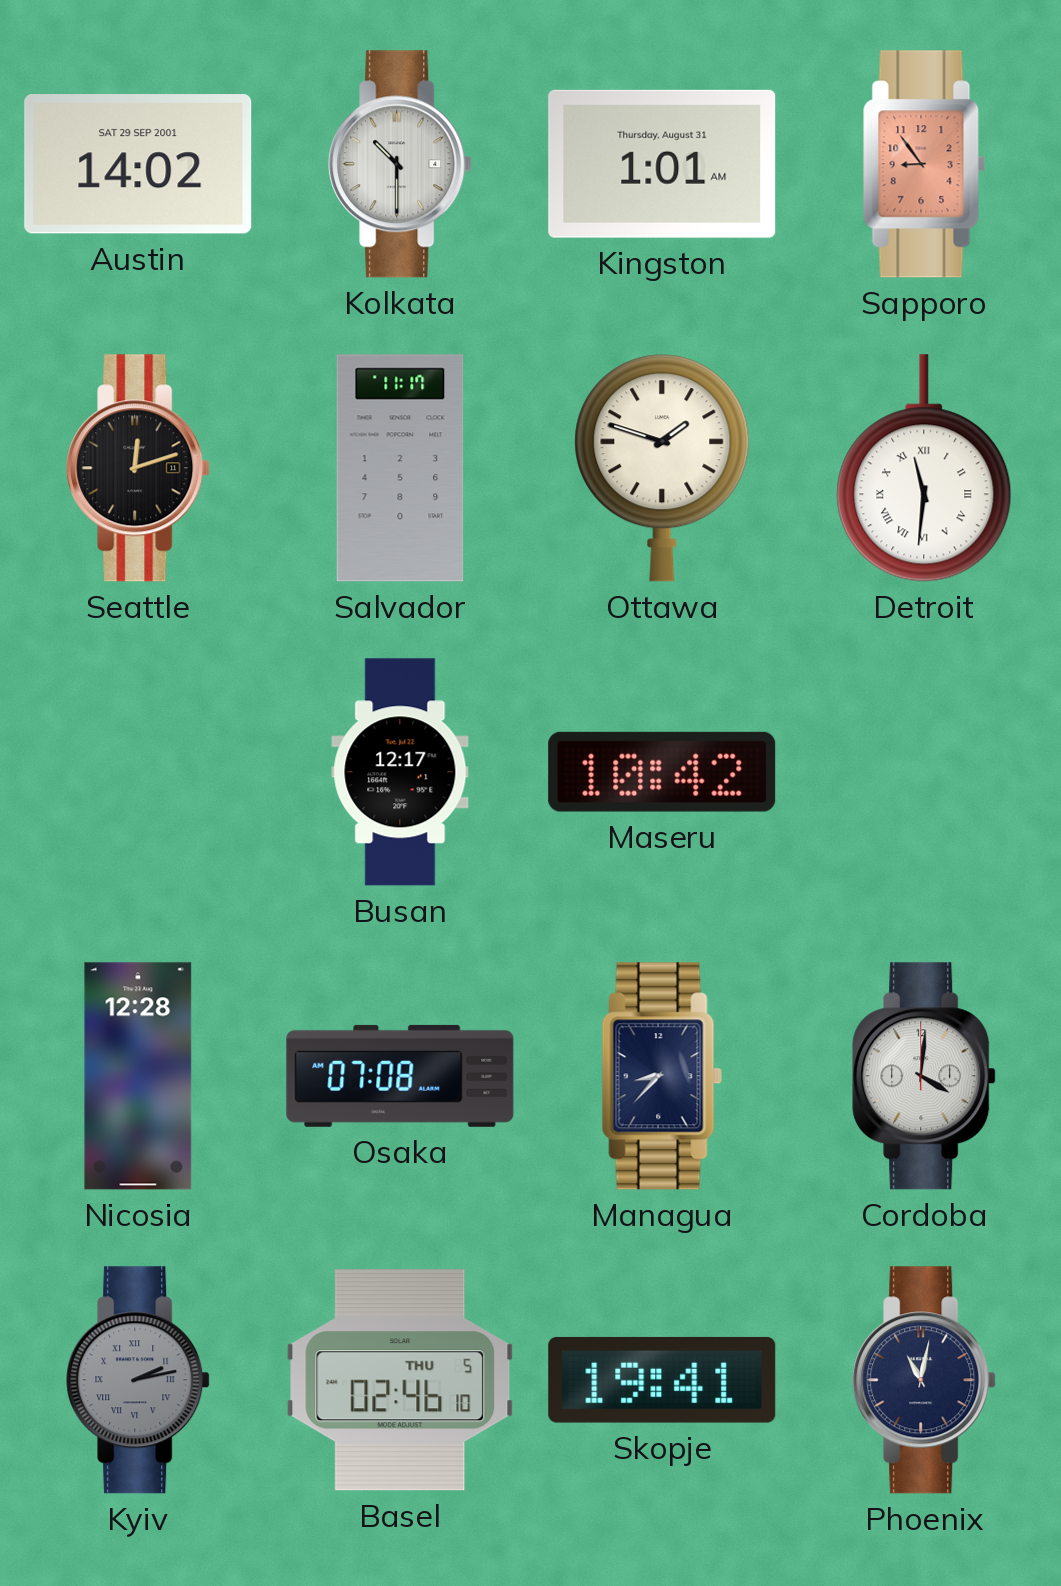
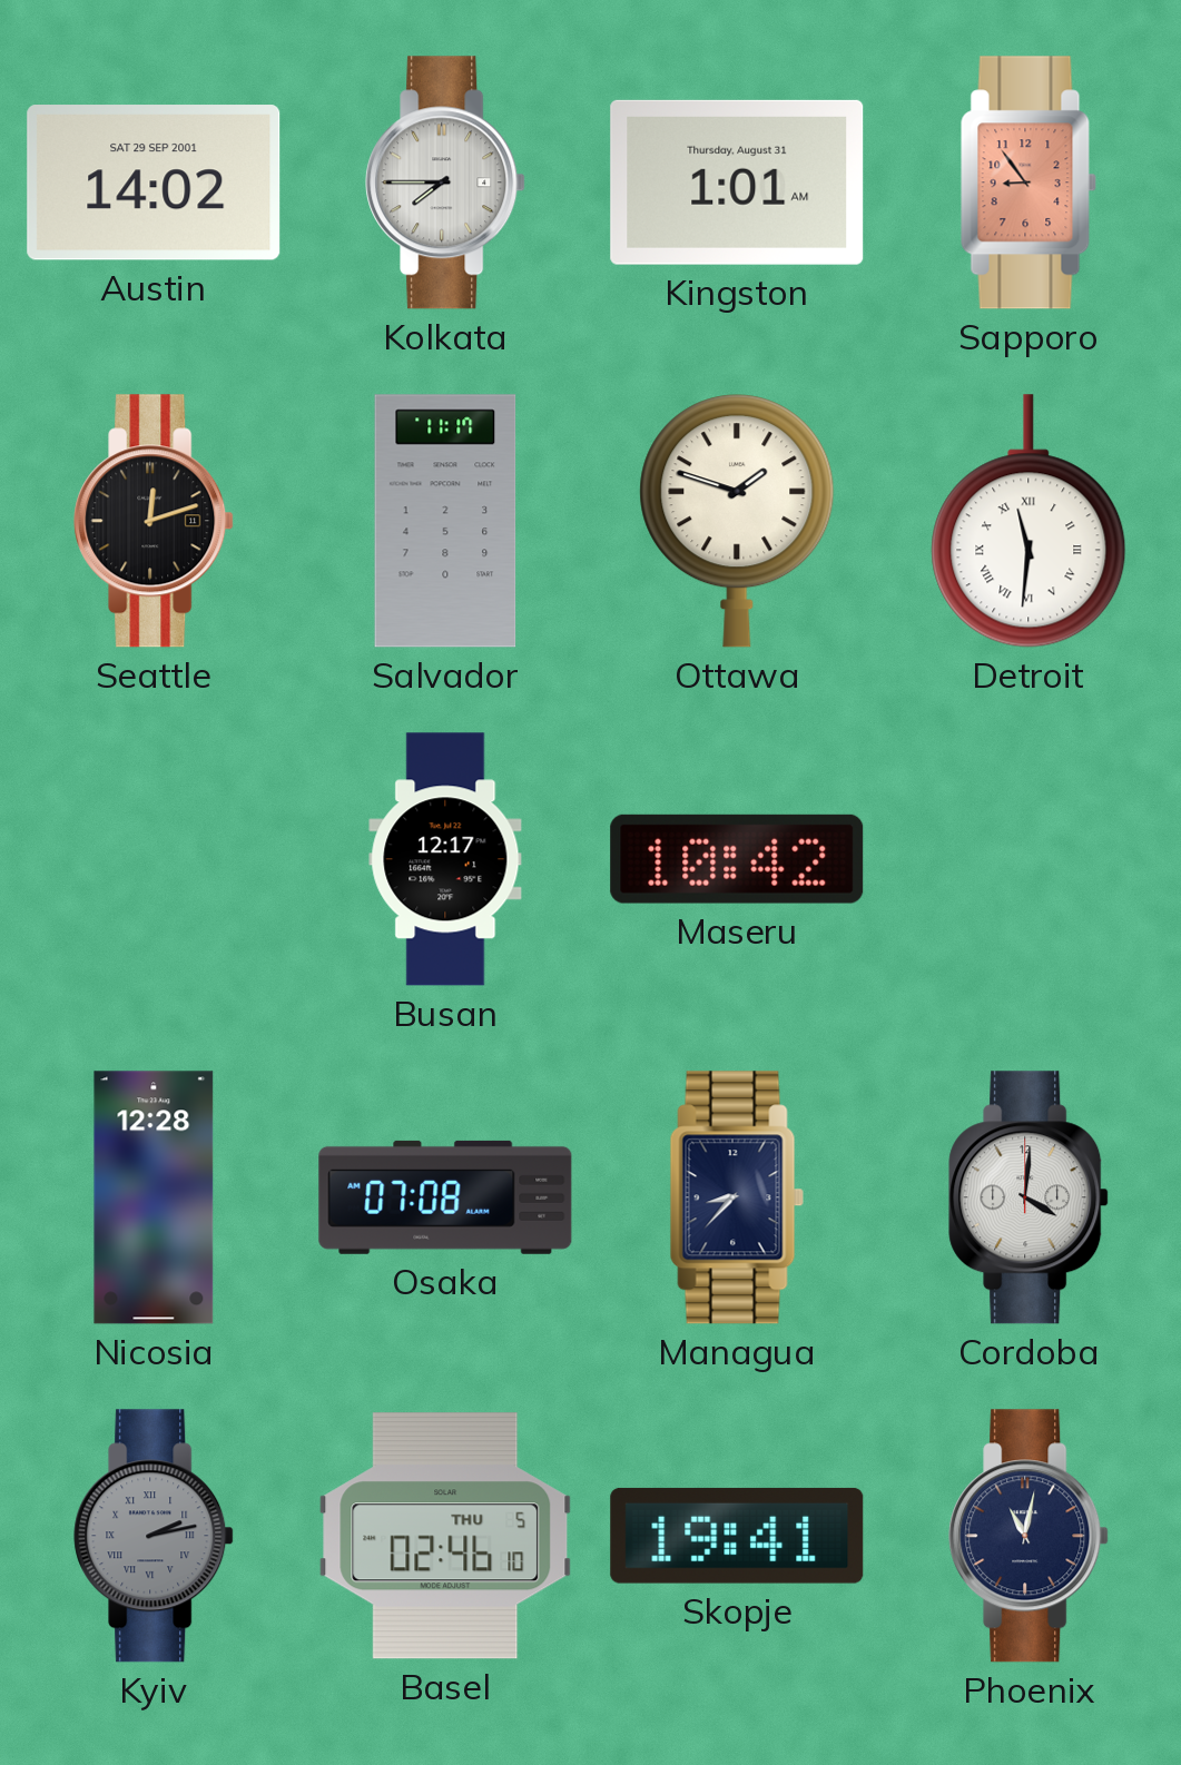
Kolkata: 10:30 -> 7:45
